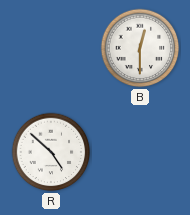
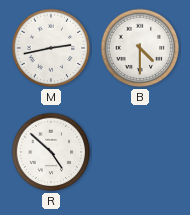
M: none -> 2:43
B: 12:30 -> 4:30
